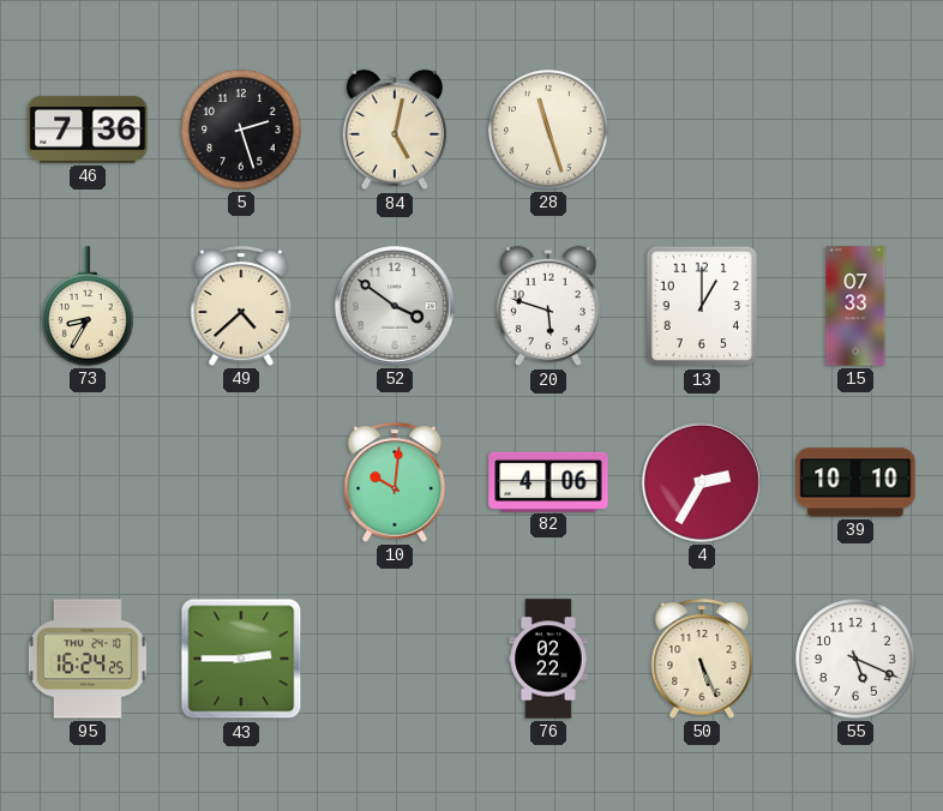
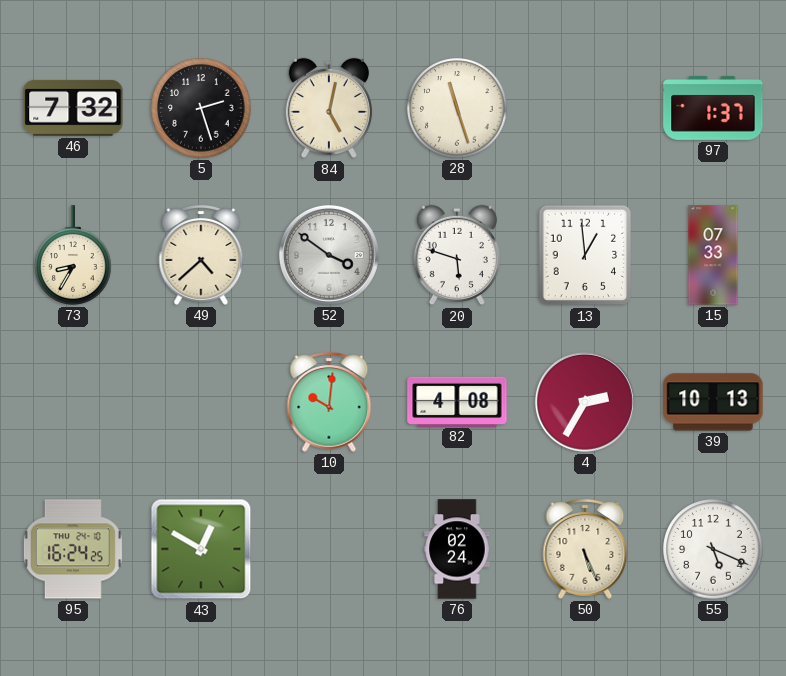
46: 7:36 -> 7:32
97: none -> 1:37
13: 1:00 -> 12:59
82: 4:06 -> 4:08
39: 10:10 -> 10:13
43: 2:45 -> 12:50
76: 02:22 -> 02:24
